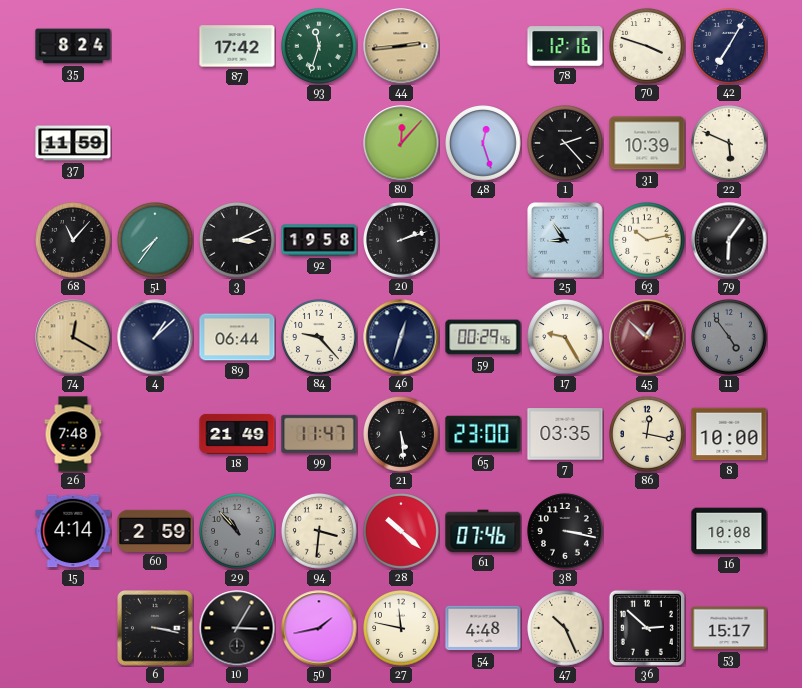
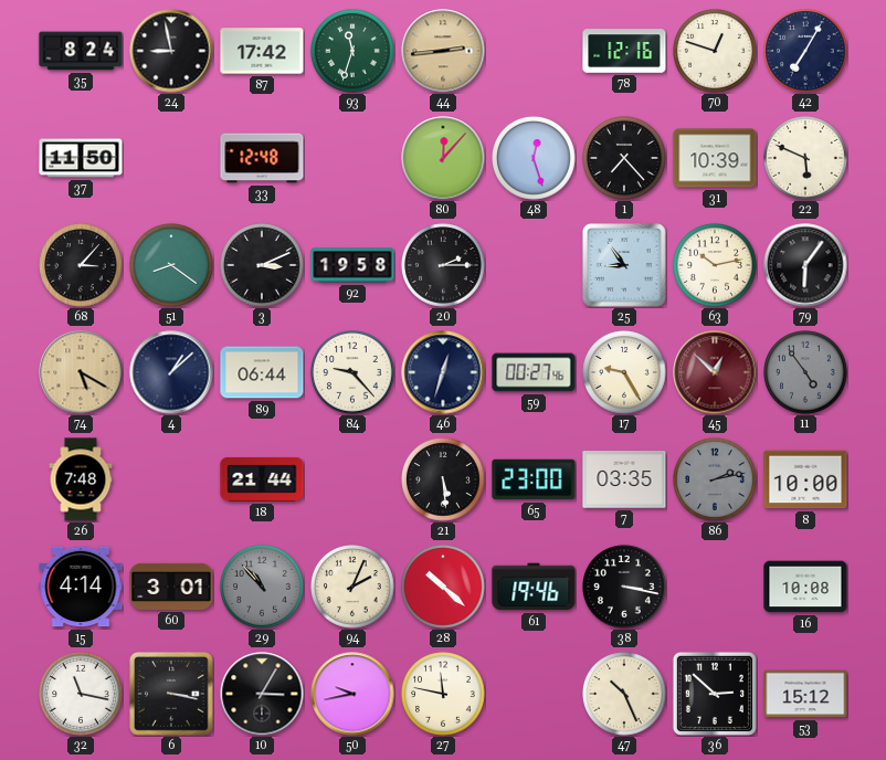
24: none -> 8:58
70: 3:48 -> 12:48
37: 11:59 -> 11:50
33: none -> 12:48
1: 2:23 -> 7:23
68: 11:07 -> 3:07
51: 7:36 -> 8:21
20: 2:12 -> 2:15
74: 12:20 -> 5:20
59: 00:29 -> 00:27
18: 21:49 -> 21:44
99: 11:47 -> none
86: 12:17 -> 2:13
86 dial: cream -> grey
60: 2:59 -> 3:01
94: 3:31 -> 2:04
61: 07:46 -> 19:46
32: none -> 11:17
50: 1:43 -> 9:43
54: 4:48 -> none
53: 15:17 -> 15:12
